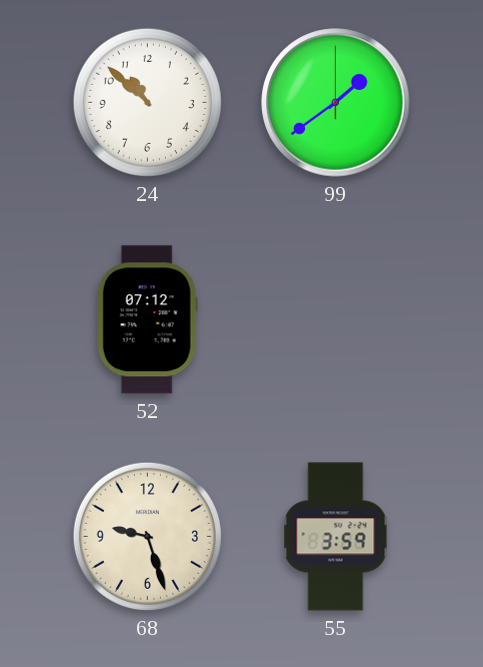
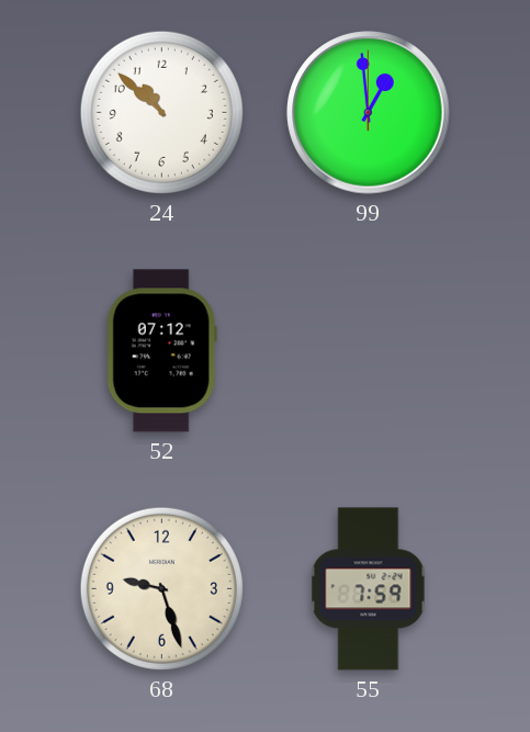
99: 1:39 -> 12:59
55: 3:59 -> 7:59
